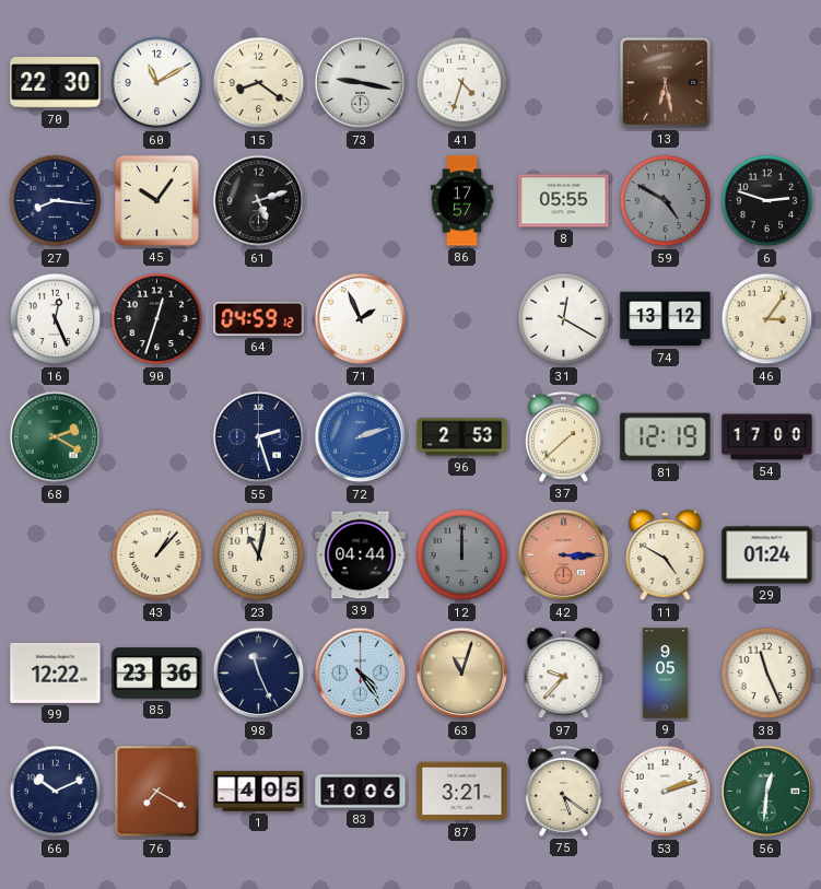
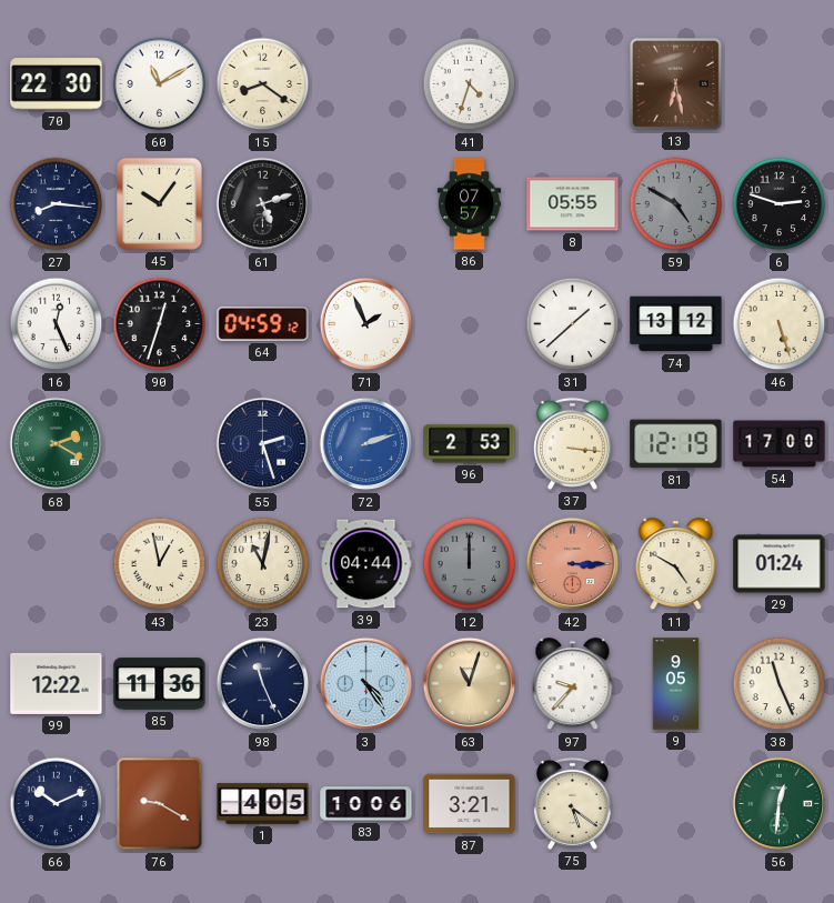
73: 9:17 -> none
86: 17:57 -> 07:57
31: 12:20 -> 1:38
46: 3:06 -> 5:27
37: 1:38 -> 3:16
43: 1:07 -> 12:58
85: 23:36 -> 11:36
76: 7:20 -> 9:20
53: 2:12 -> none
